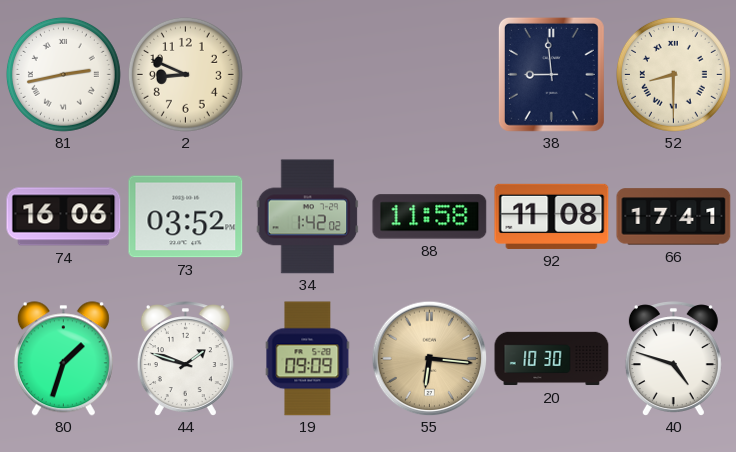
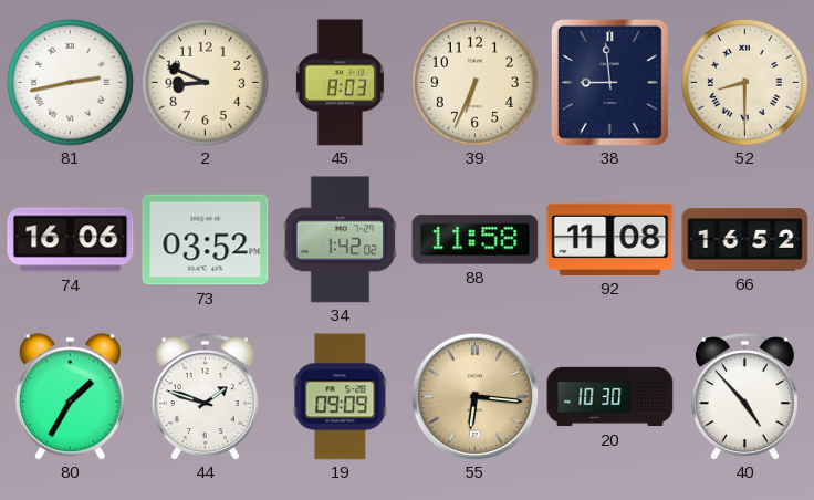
45: none -> 8:03
39: none -> 6:34
66: 17:41 -> 16:52
80: 1:33 -> 1:35
40: 4:48 -> 4:53
